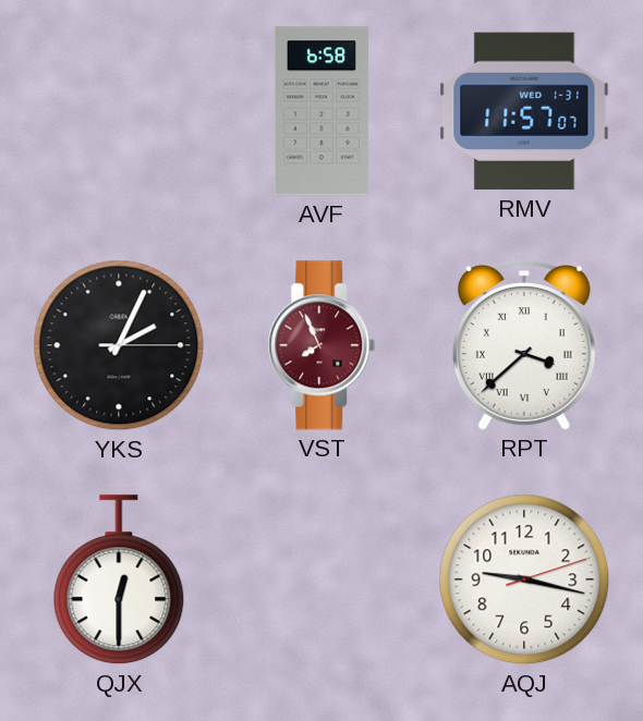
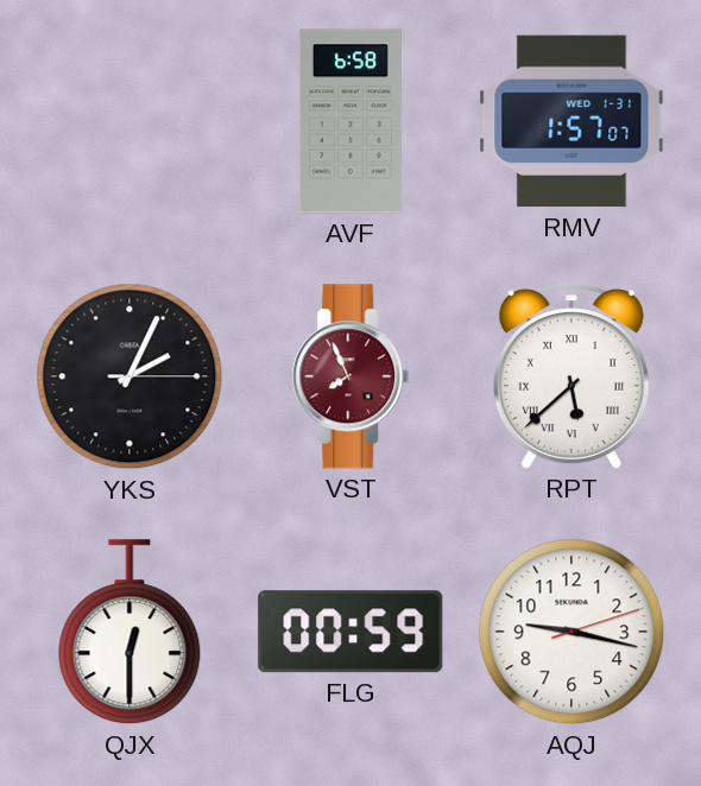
RMV: 11:57 -> 1:57
RPT: 3:38 -> 5:38
FLG: none -> 00:59
